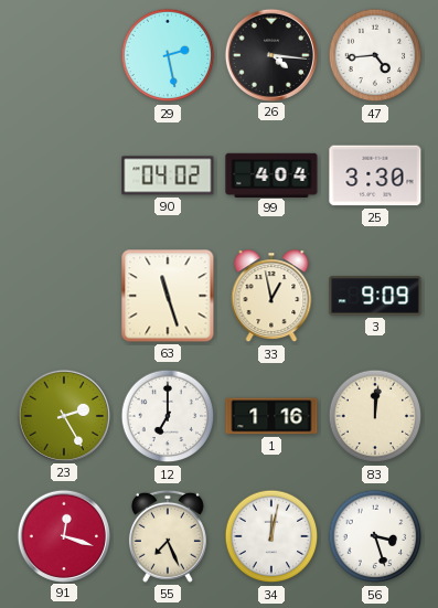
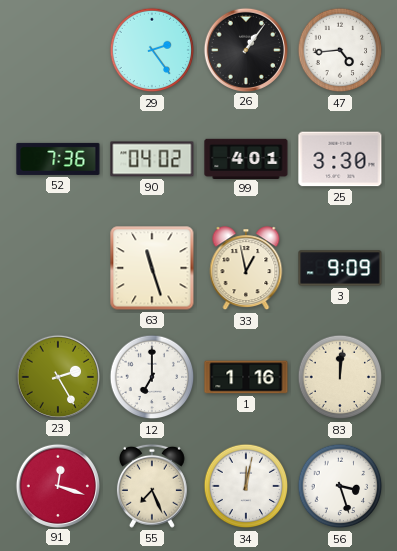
29: 2:28 -> 2:24
26: 4:16 -> 1:06
52: none -> 7:36
99: 4:04 -> 4:01
